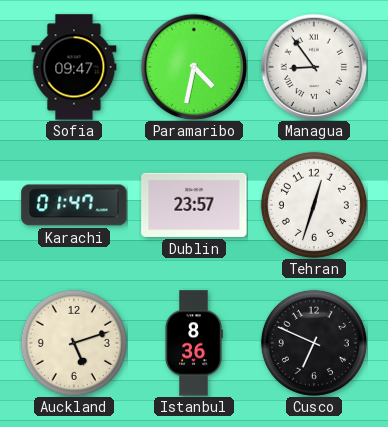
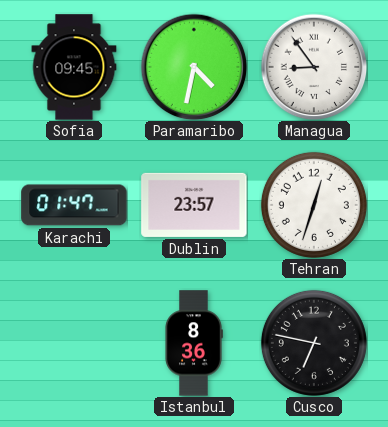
Sofia: 09:47 -> 09:45
Auckland: 5:12 -> none
Cusco: 6:49 -> 6:47
